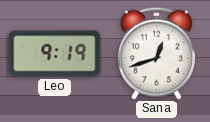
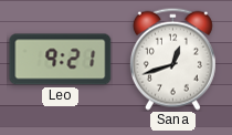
Leo: 9:19 -> 9:21
